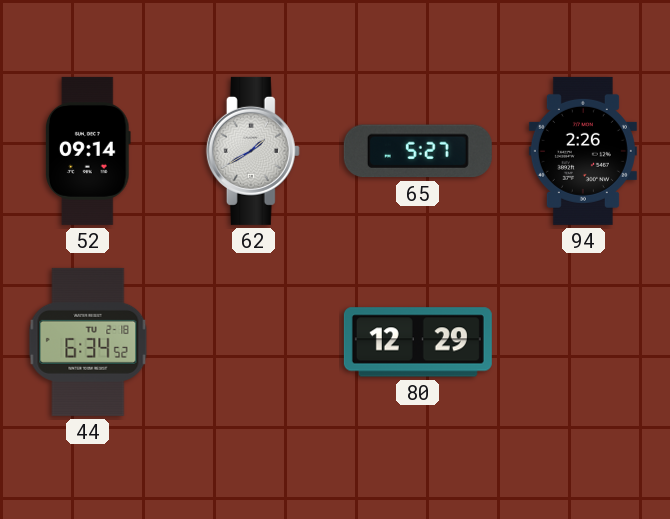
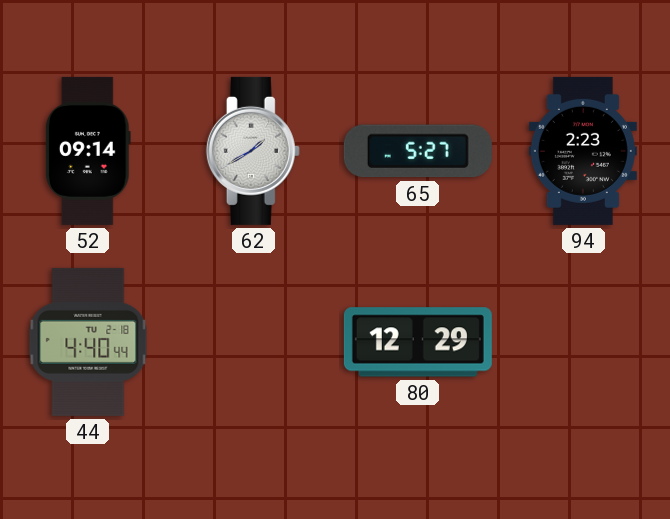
94: 2:26 -> 2:23
44: 6:34 -> 4:40
